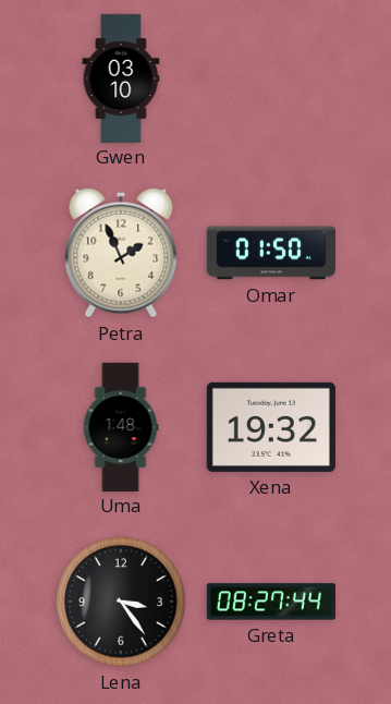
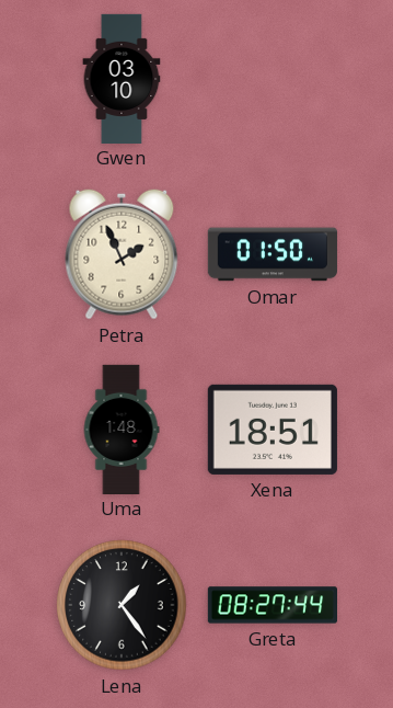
Xena: 19:32 -> 18:51
Lena: 3:24 -> 1:24
